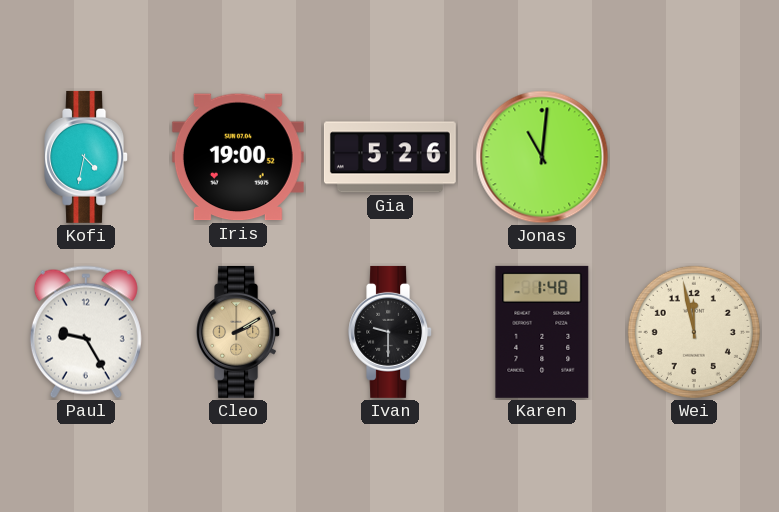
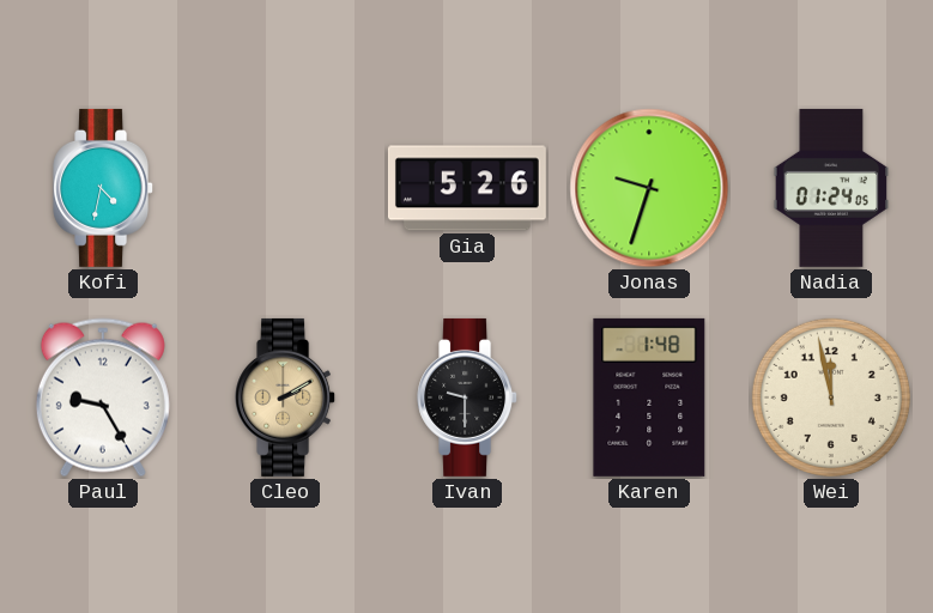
Iris: 19:00 -> none
Jonas: 11:01 -> 9:33
Nadia: none -> 01:24
